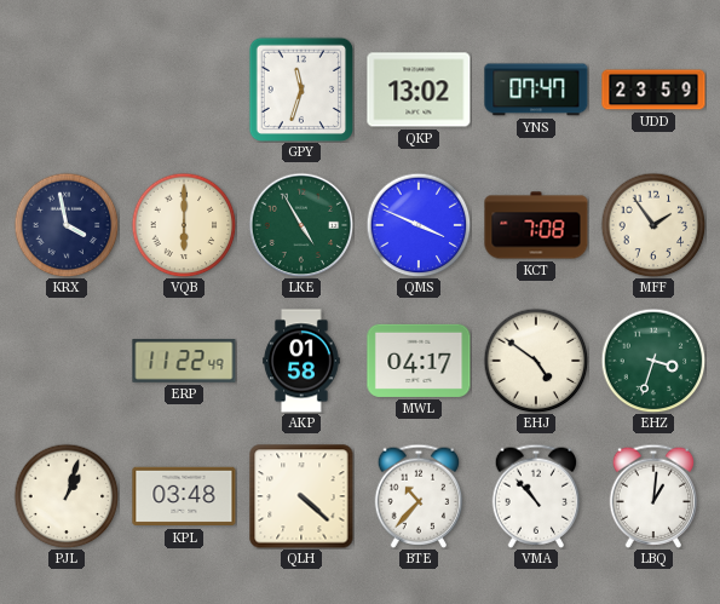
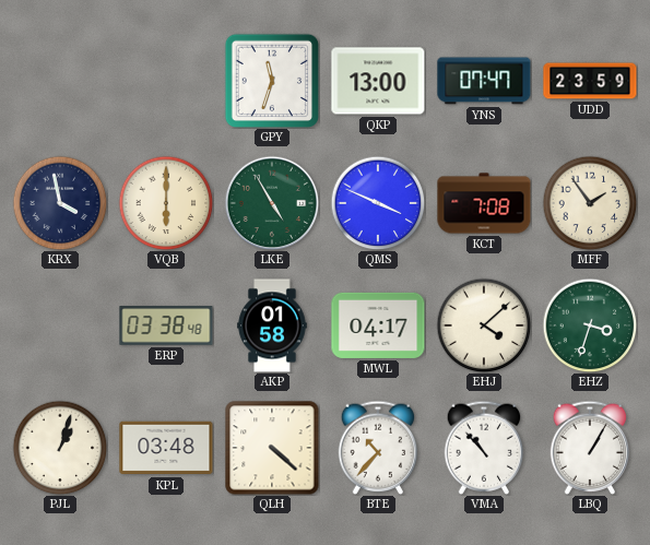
QKP: 13:02 -> 13:00
ERP: 11:22 -> 03:38
EHJ: 4:51 -> 4:08
LBQ: 1:01 -> 1:05
